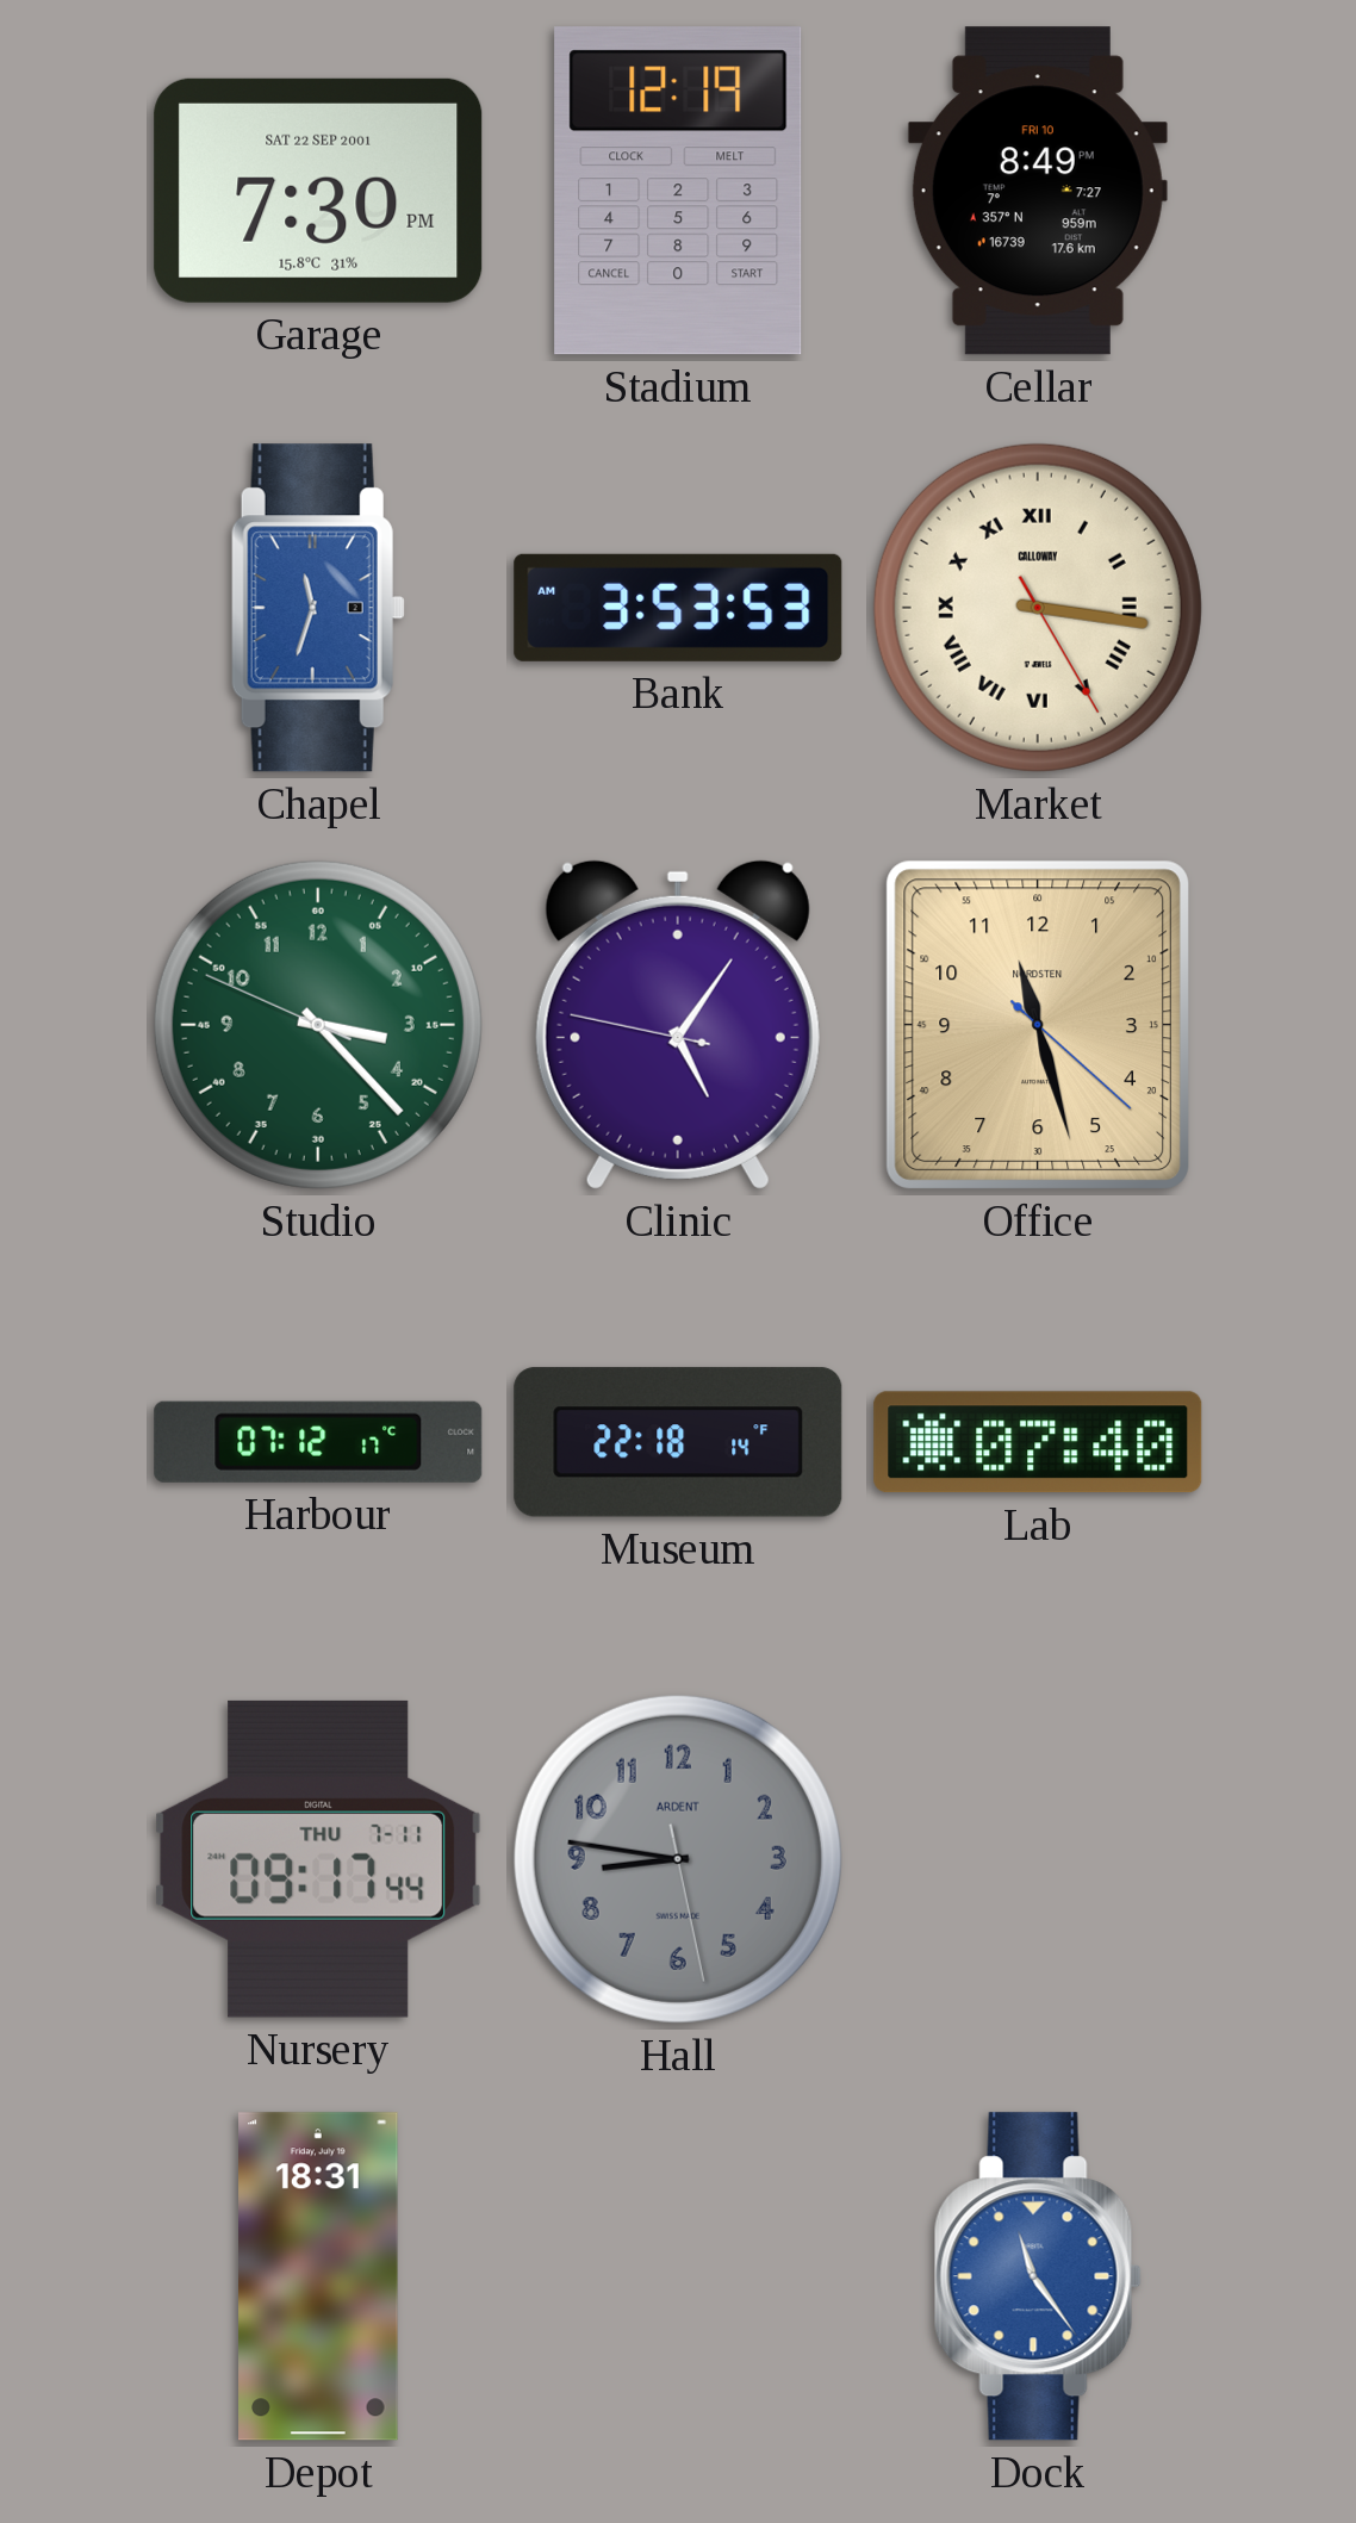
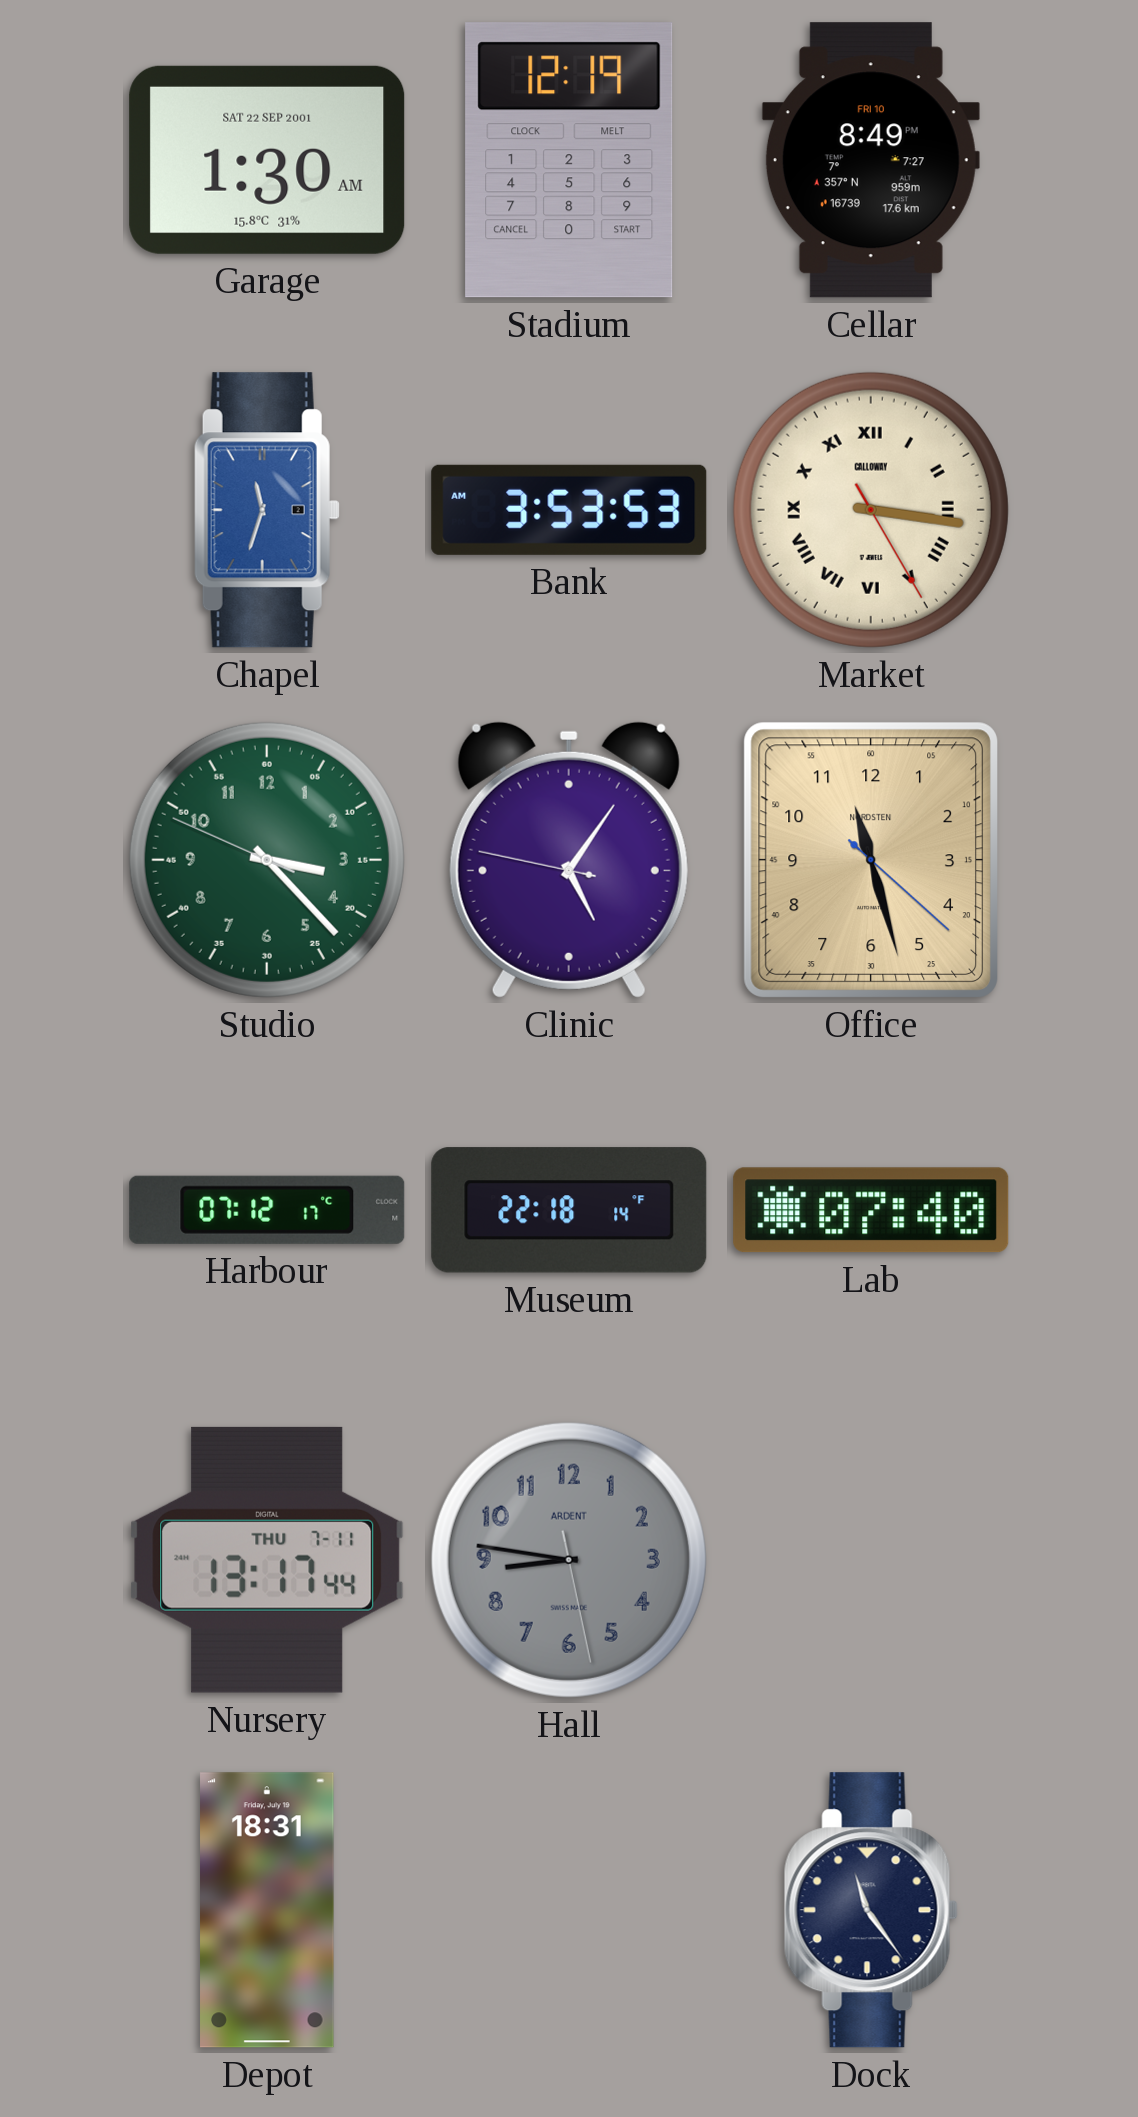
Garage: 7:30 -> 1:30
Nursery: 09:17 -> 13:17
Dock dial: blue -> navy
